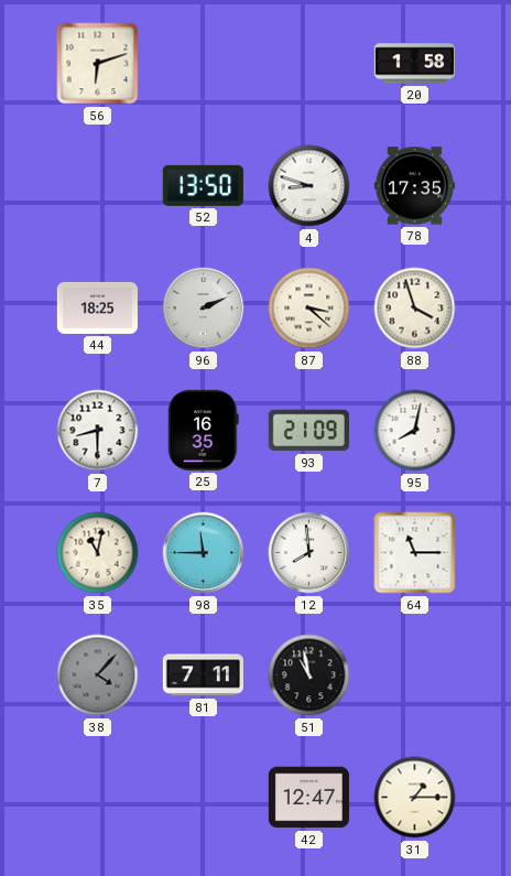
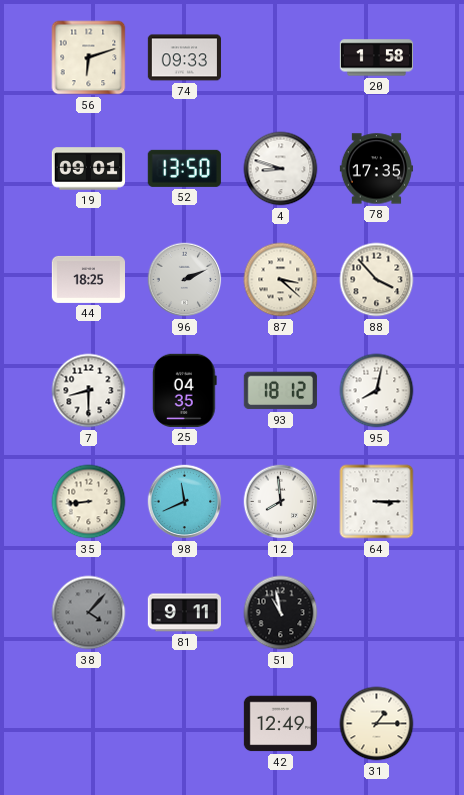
74: none -> 09:33
19: none -> 09:01
88: 3:57 -> 3:53
25: 16:35 -> 04:35
93: 21:09 -> 18:12
35: 11:02 -> 8:44
98: 11:45 -> 11:41
64: 11:15 -> 3:15
81: 7:11 -> 9:11
42: 12:47 -> 12:49
